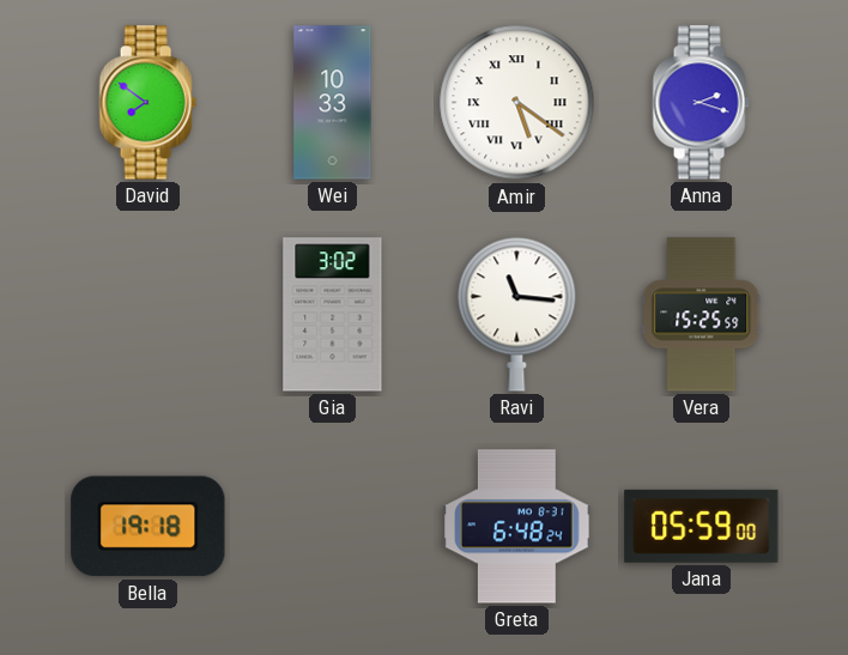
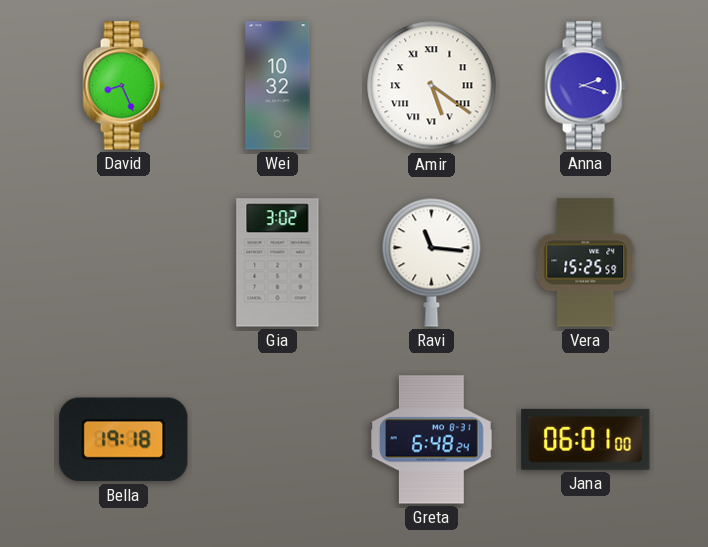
David: 7:51 -> 8:26
Wei: 10:33 -> 10:32
Jana: 05:59 -> 06:01
